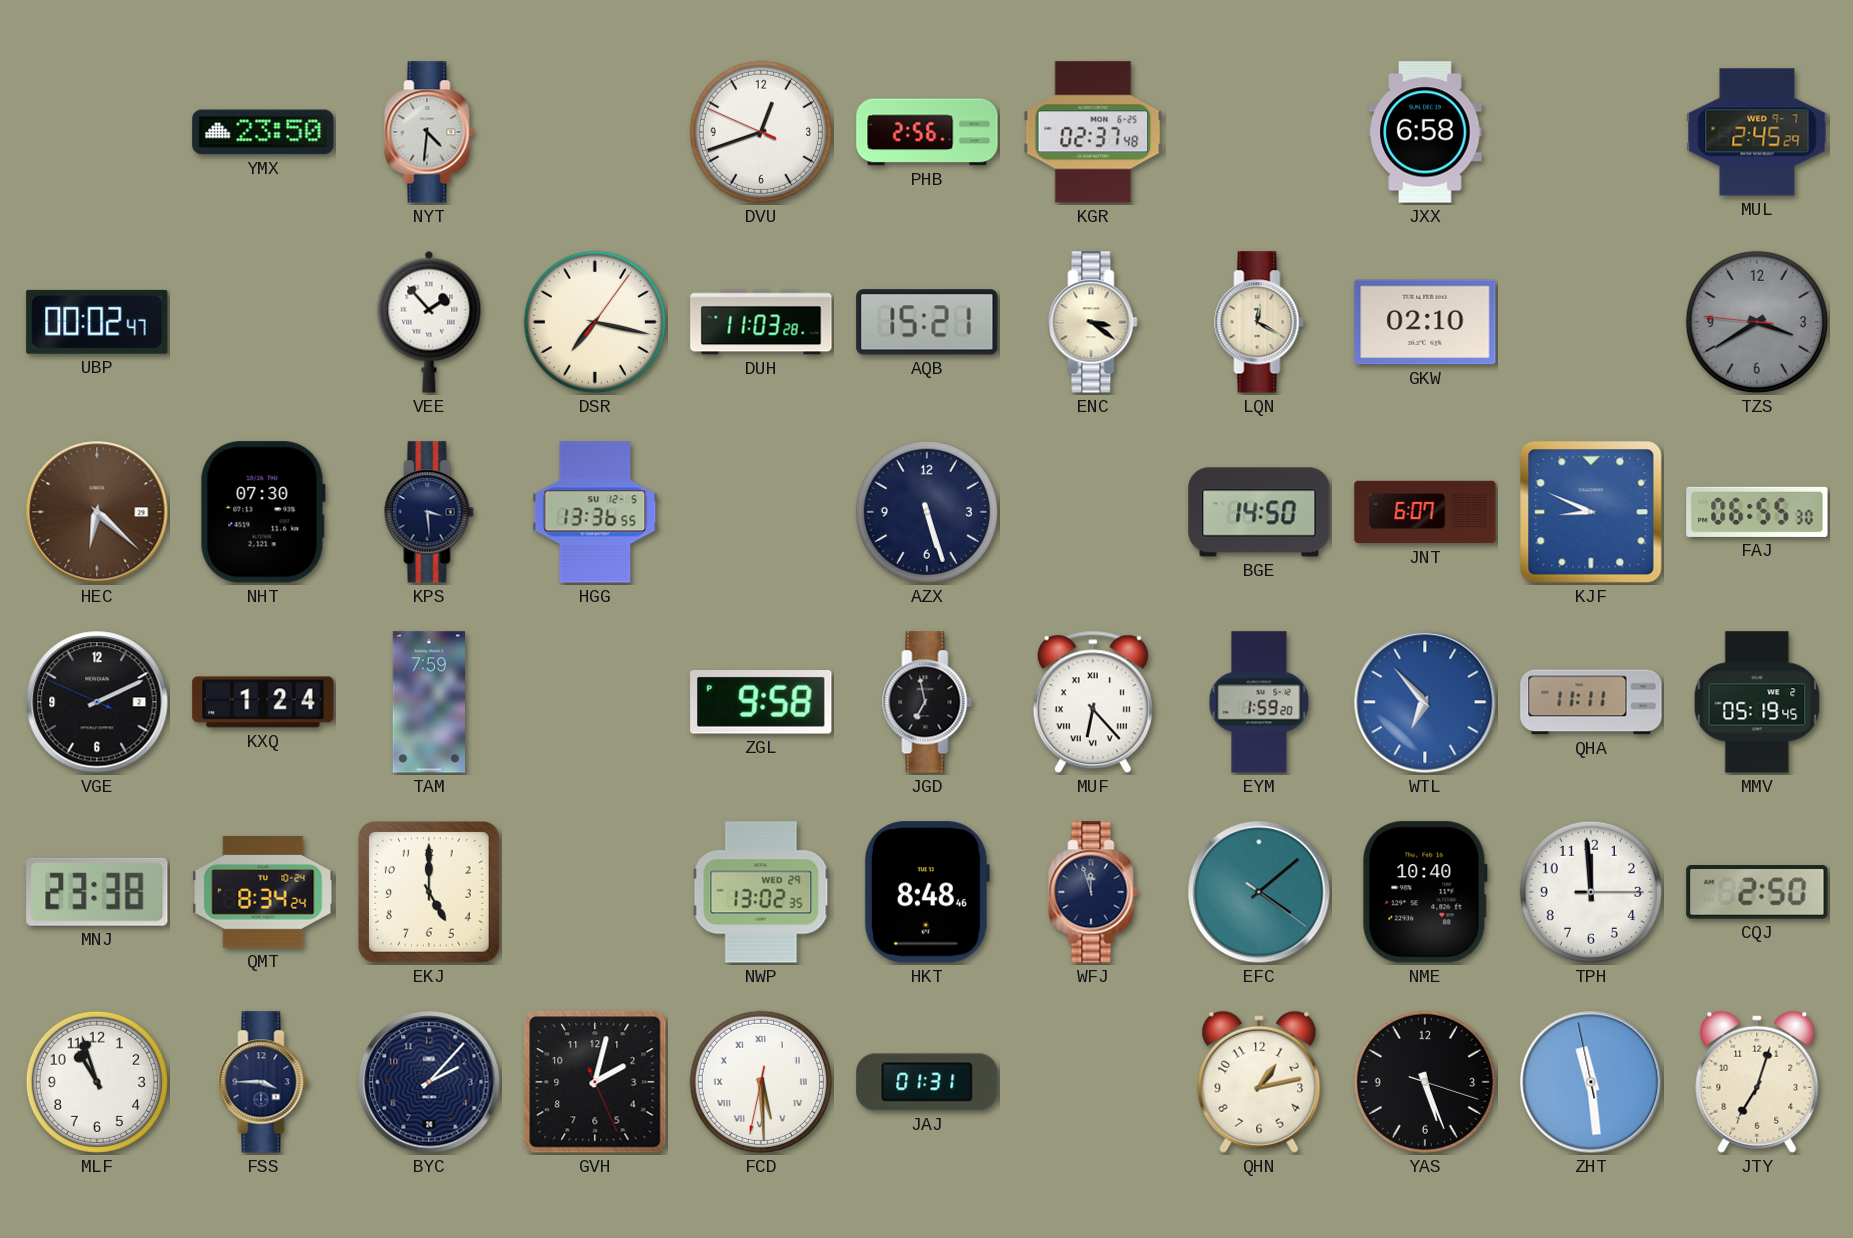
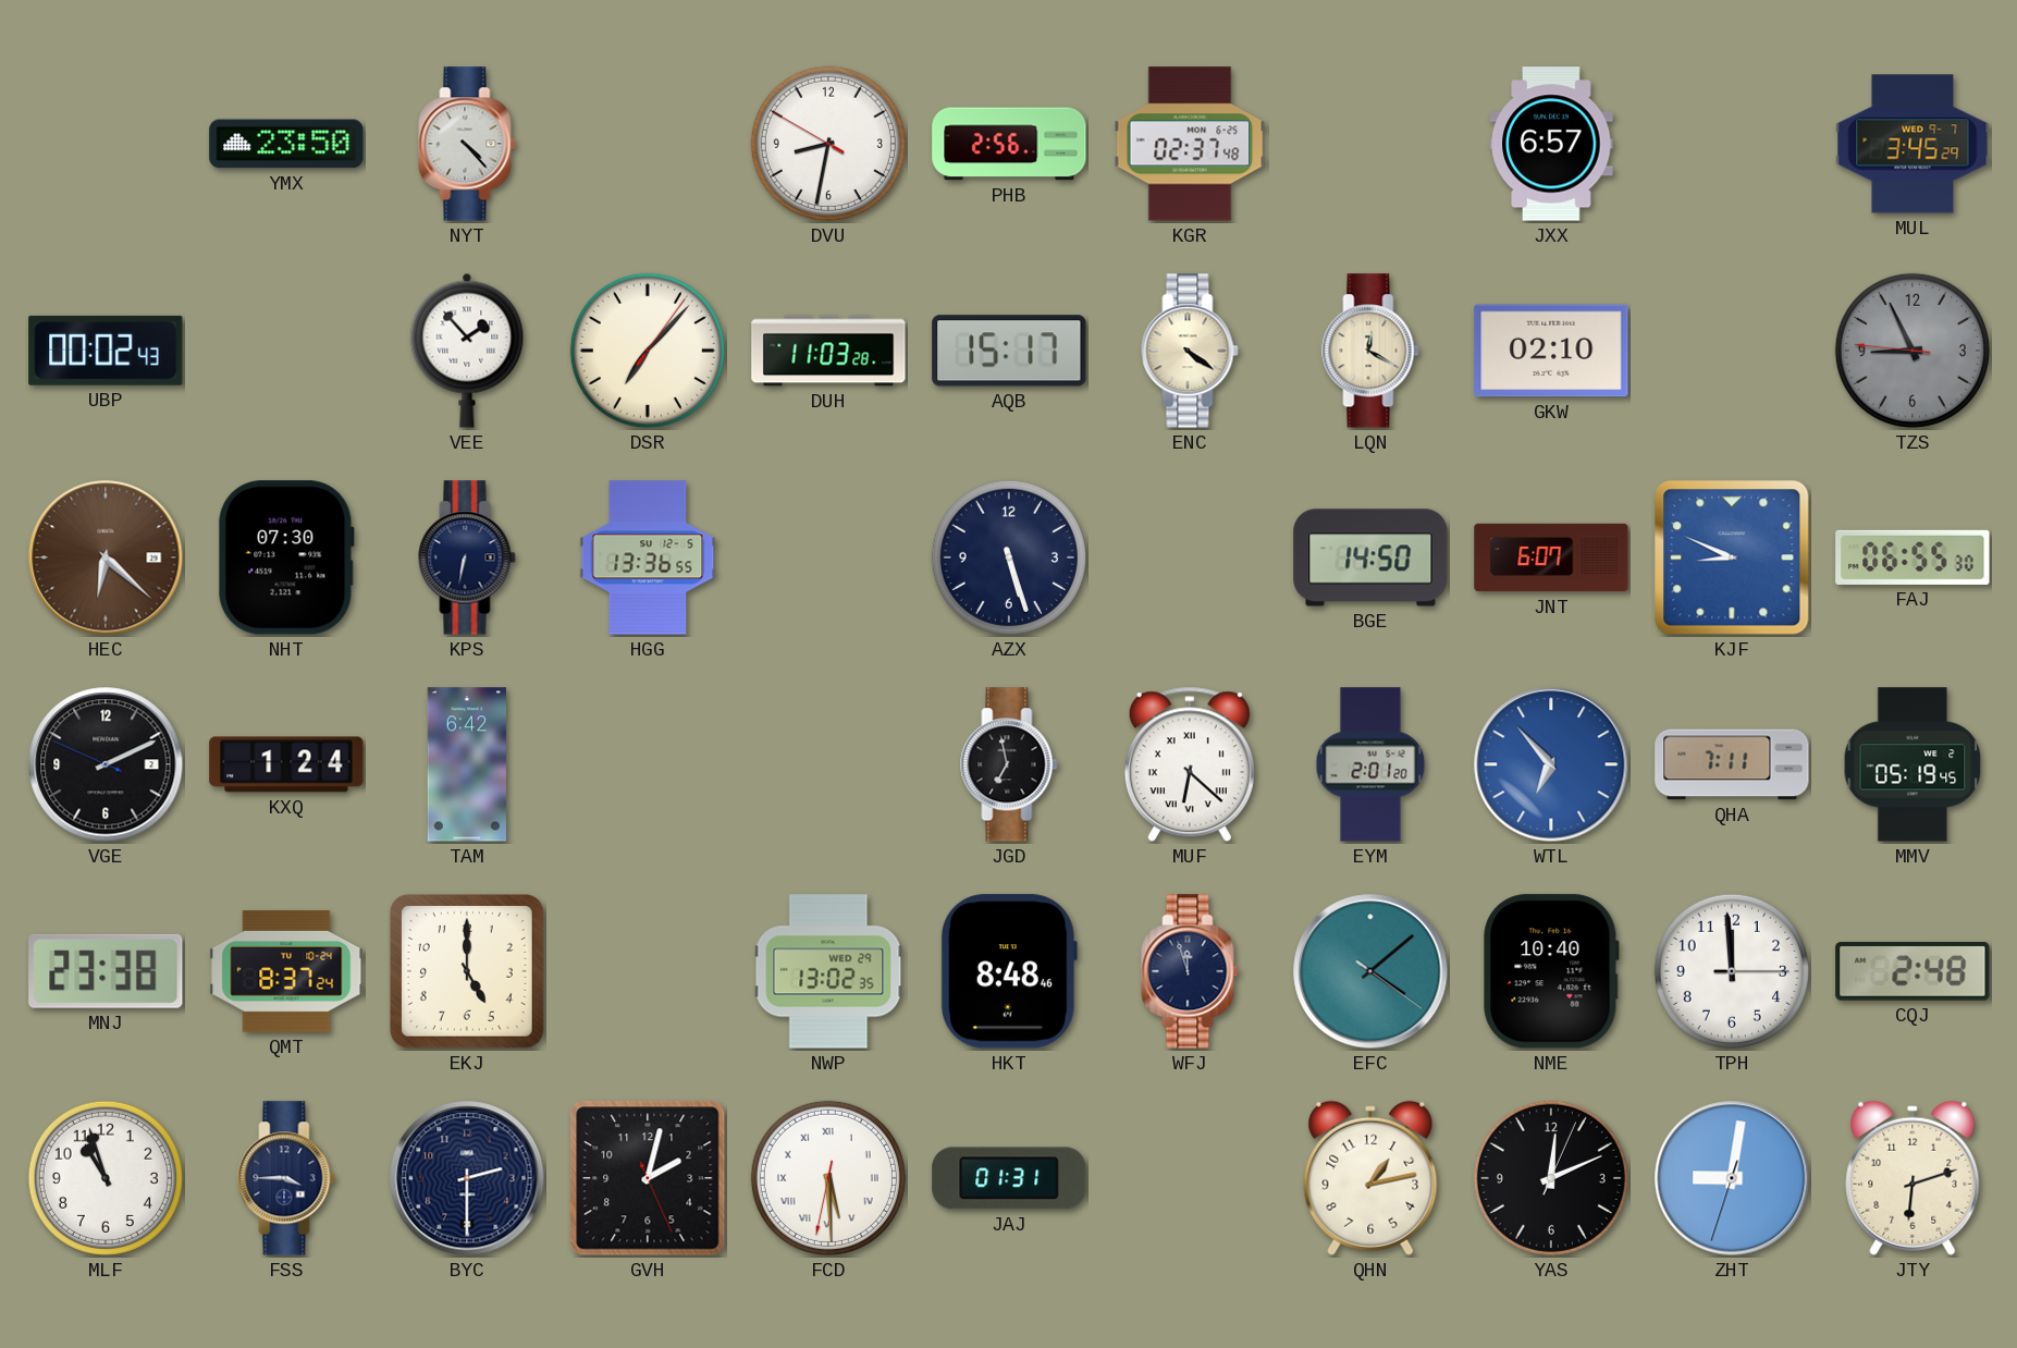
NYT: 4:31 -> 4:23
DVU: 12:41 -> 8:31
JXX: 6:58 -> 6:57
MUL: 2:45 -> 3:45
UBP: 00:02:47 -> 00:02:43
DSR: 7:17 -> 7:07
AQB: 15:21 -> 15:17
ENC: 3:21 -> 4:21
TZS: 3:39 -> 8:55
KPS: 3:29 -> 6:32
TAM: 7:59 -> 6:42
ZGL: 9:58 -> none
MUF: 6:23 -> 6:22
EYM: 1:59 -> 2:01
QHA: 11:11 -> 7:11
QMT: 8:34 -> 8:37
CQJ: 2:50 -> 2:48
BYC: 2:07 -> 2:30
YAS: 5:26 -> 12:11
ZHT: 11:28 -> 9:01
JTY: 7:03 -> 6:12
